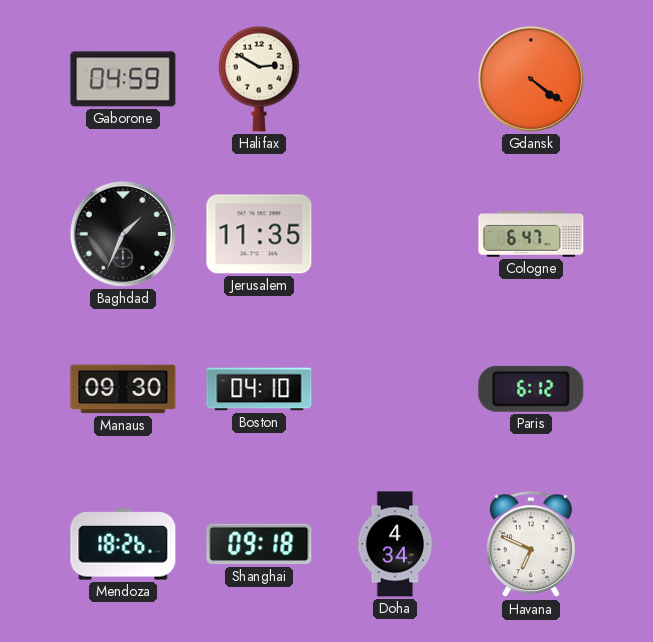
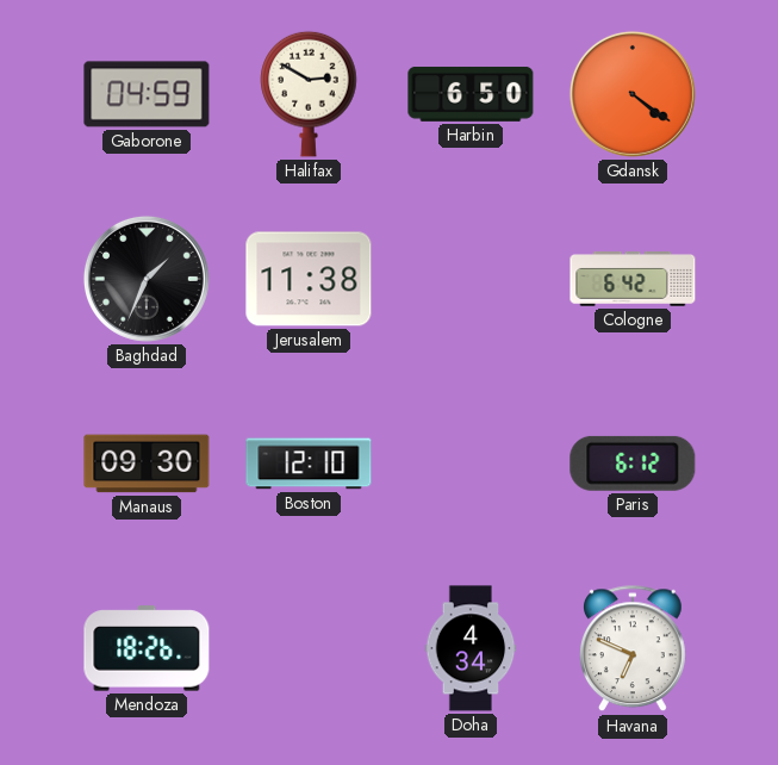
Harbin: none -> 6:50
Jerusalem: 11:35 -> 11:38
Cologne: 6:47 -> 6:42
Boston: 04:10 -> 12:10
Shanghai: 09:18 -> none
